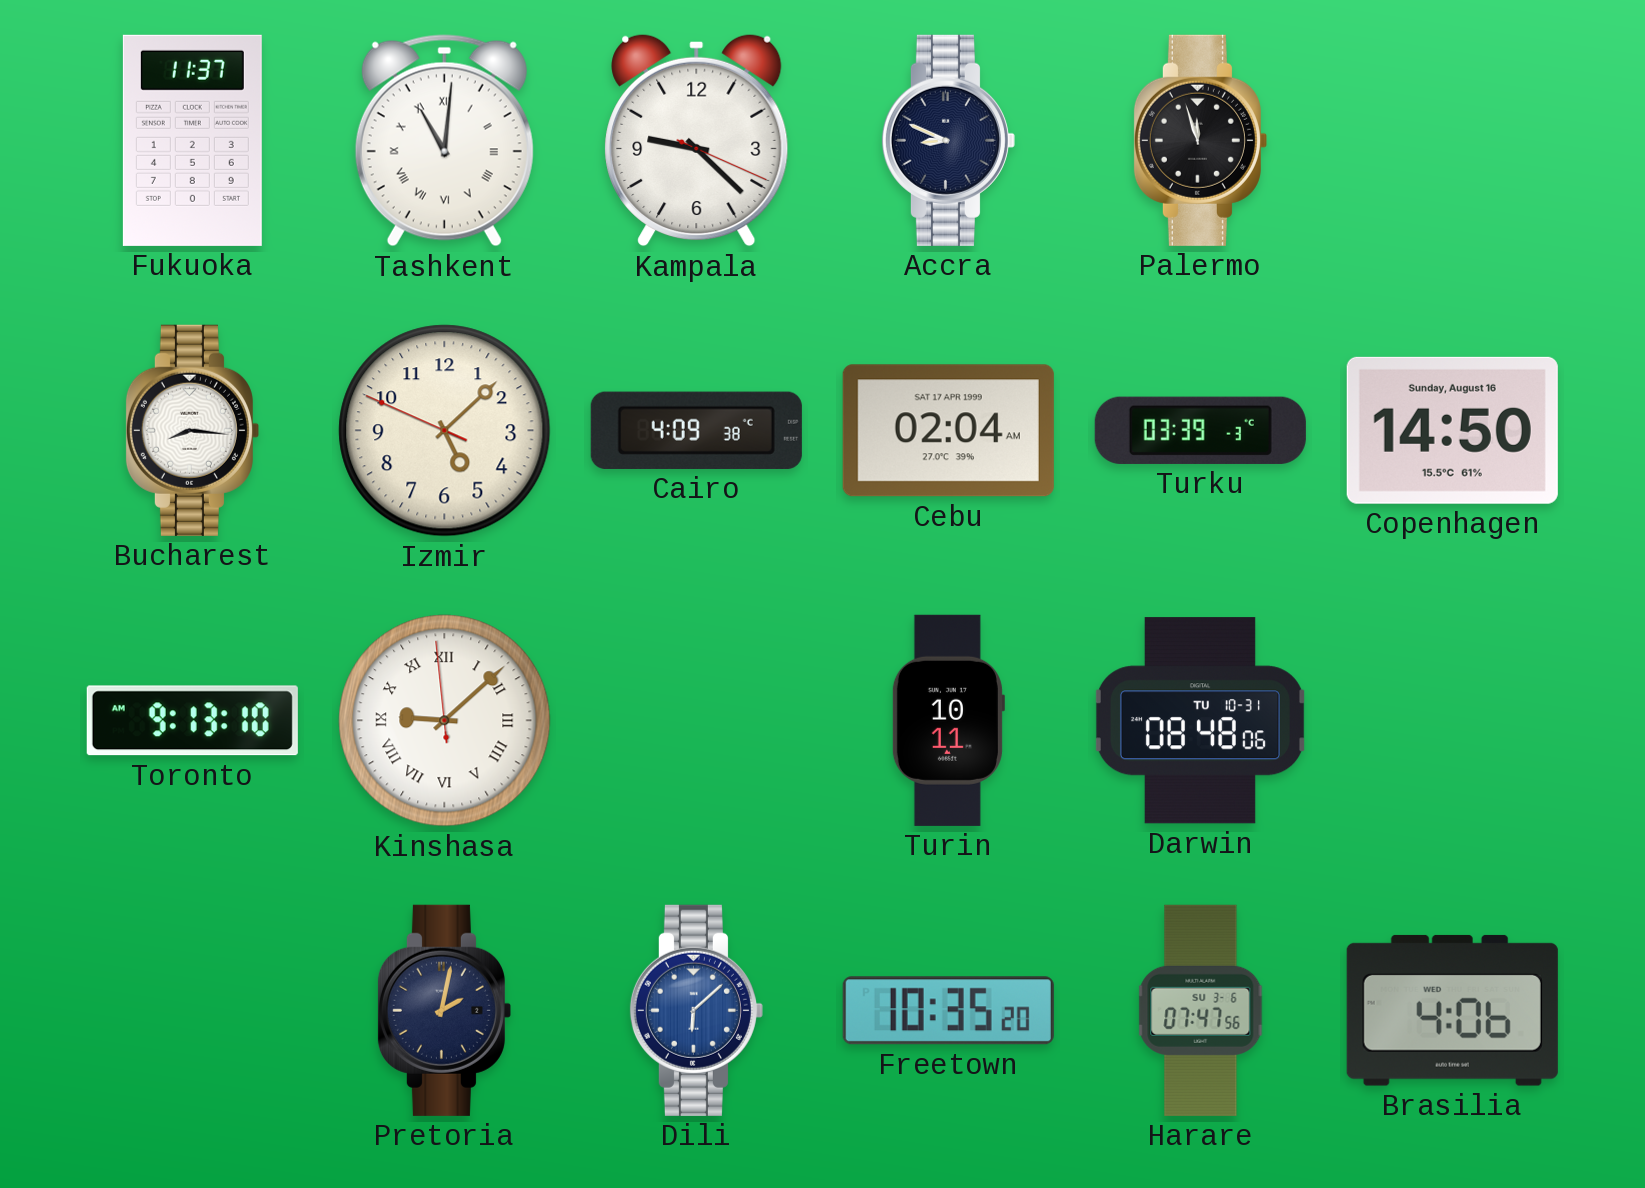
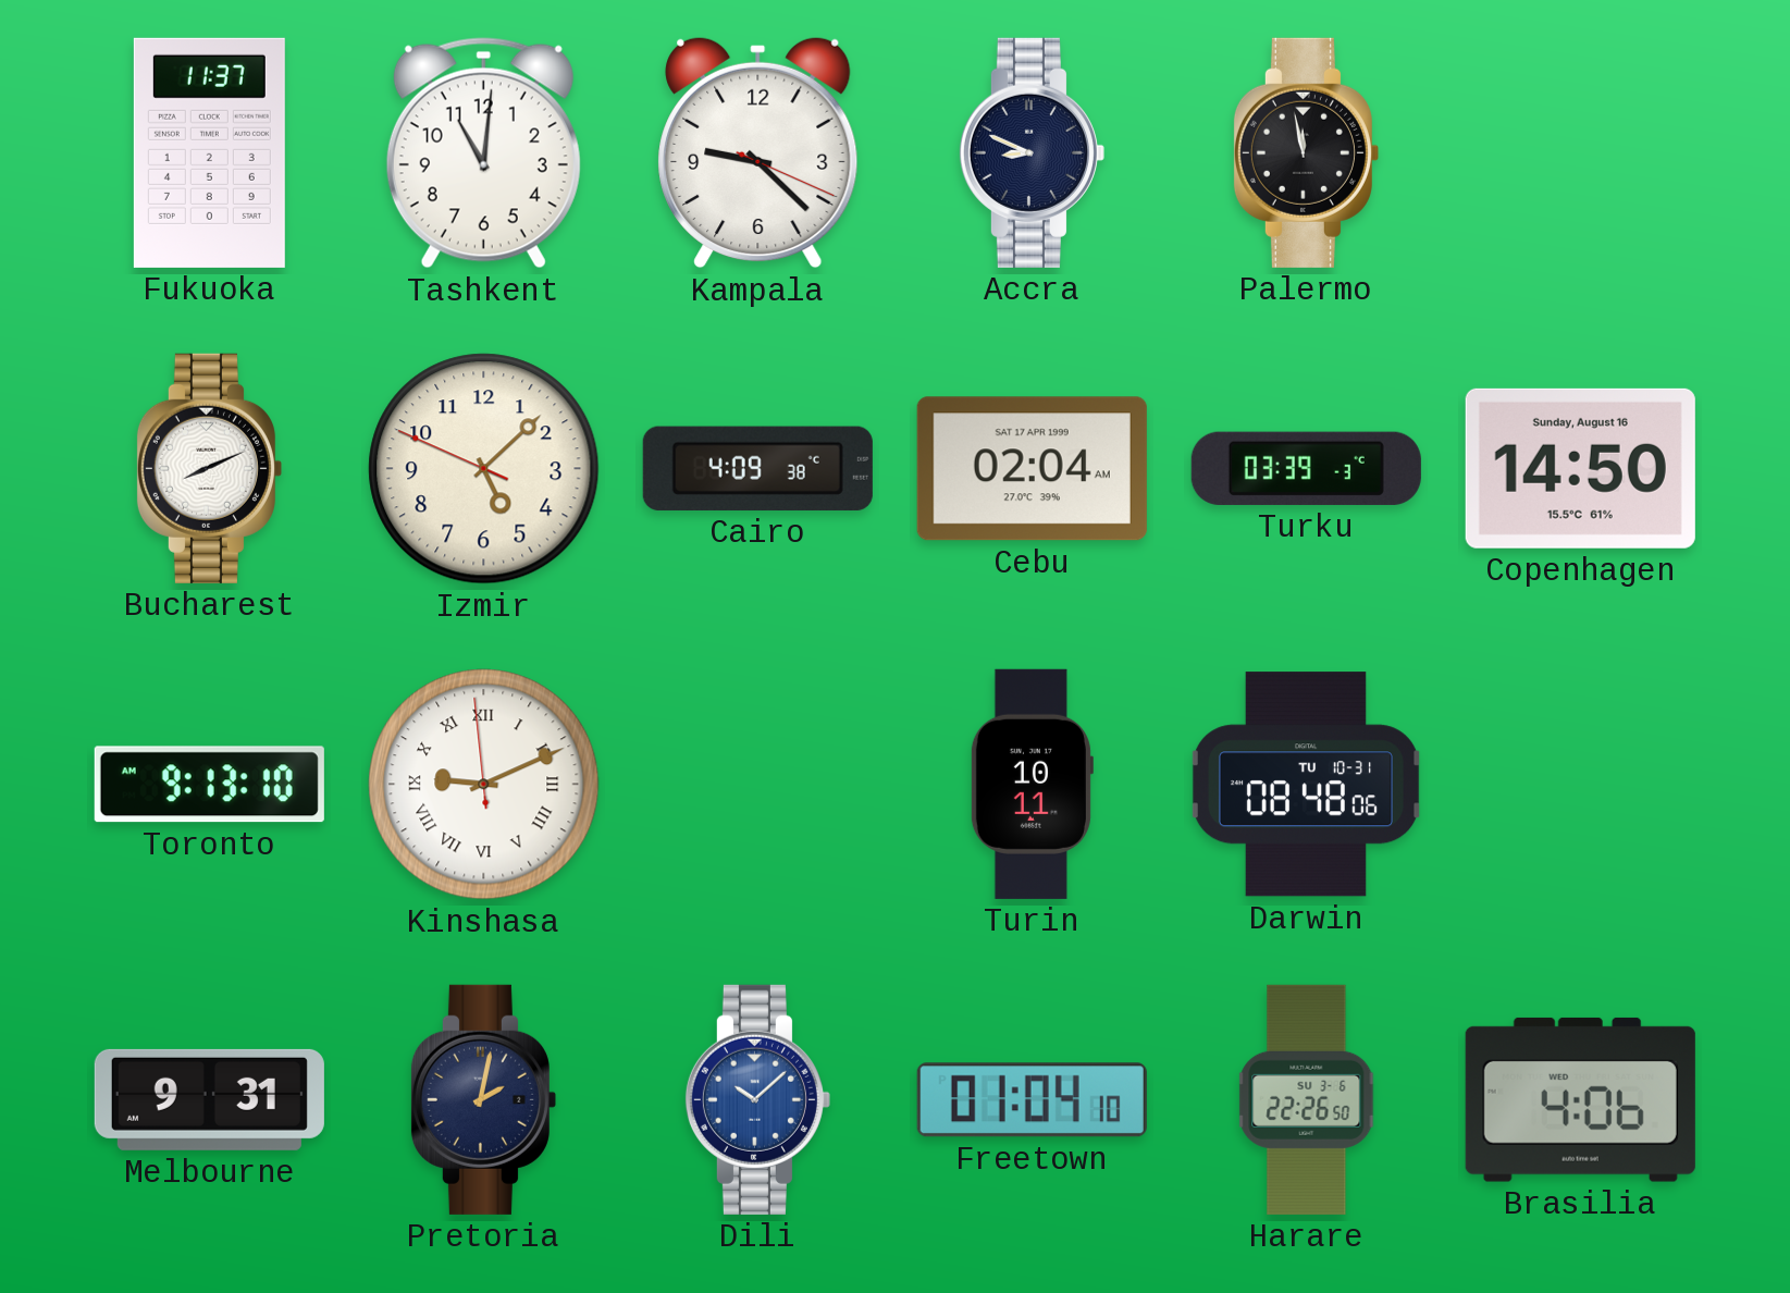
Tashkent numerals: Roman -> Arabic
Palermo: 11:57 -> 11:58
Bucharest: 8:16 -> 8:11
Kinshasa: 9:07 -> 9:10
Melbourne: none -> 9:31
Dili: 6:08 -> 10:08
Freetown: 10:35 -> 01:04
Harare: 07:47 -> 22:26
